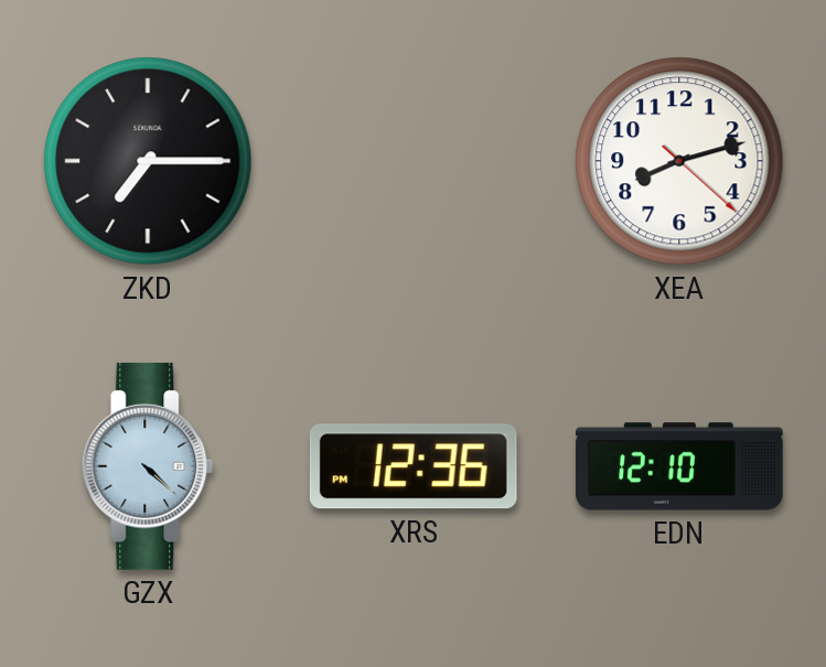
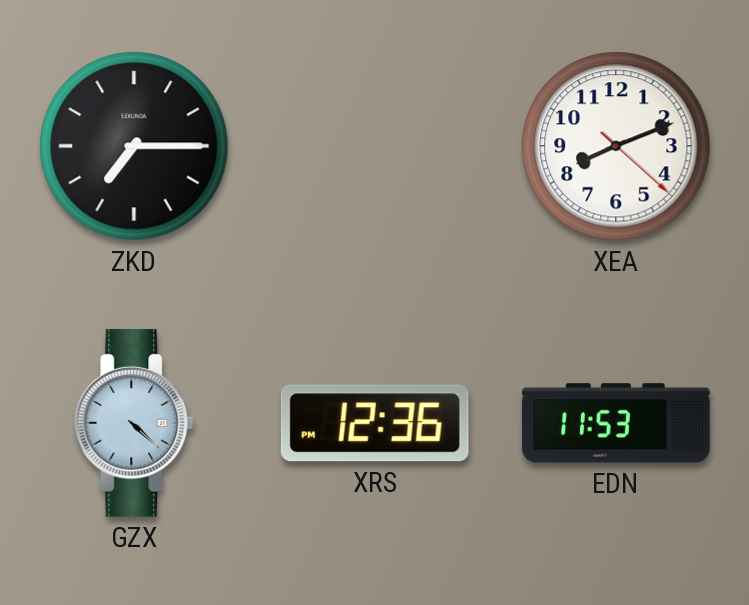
XEA: 8:12 -> 8:11
EDN: 12:10 -> 11:53
